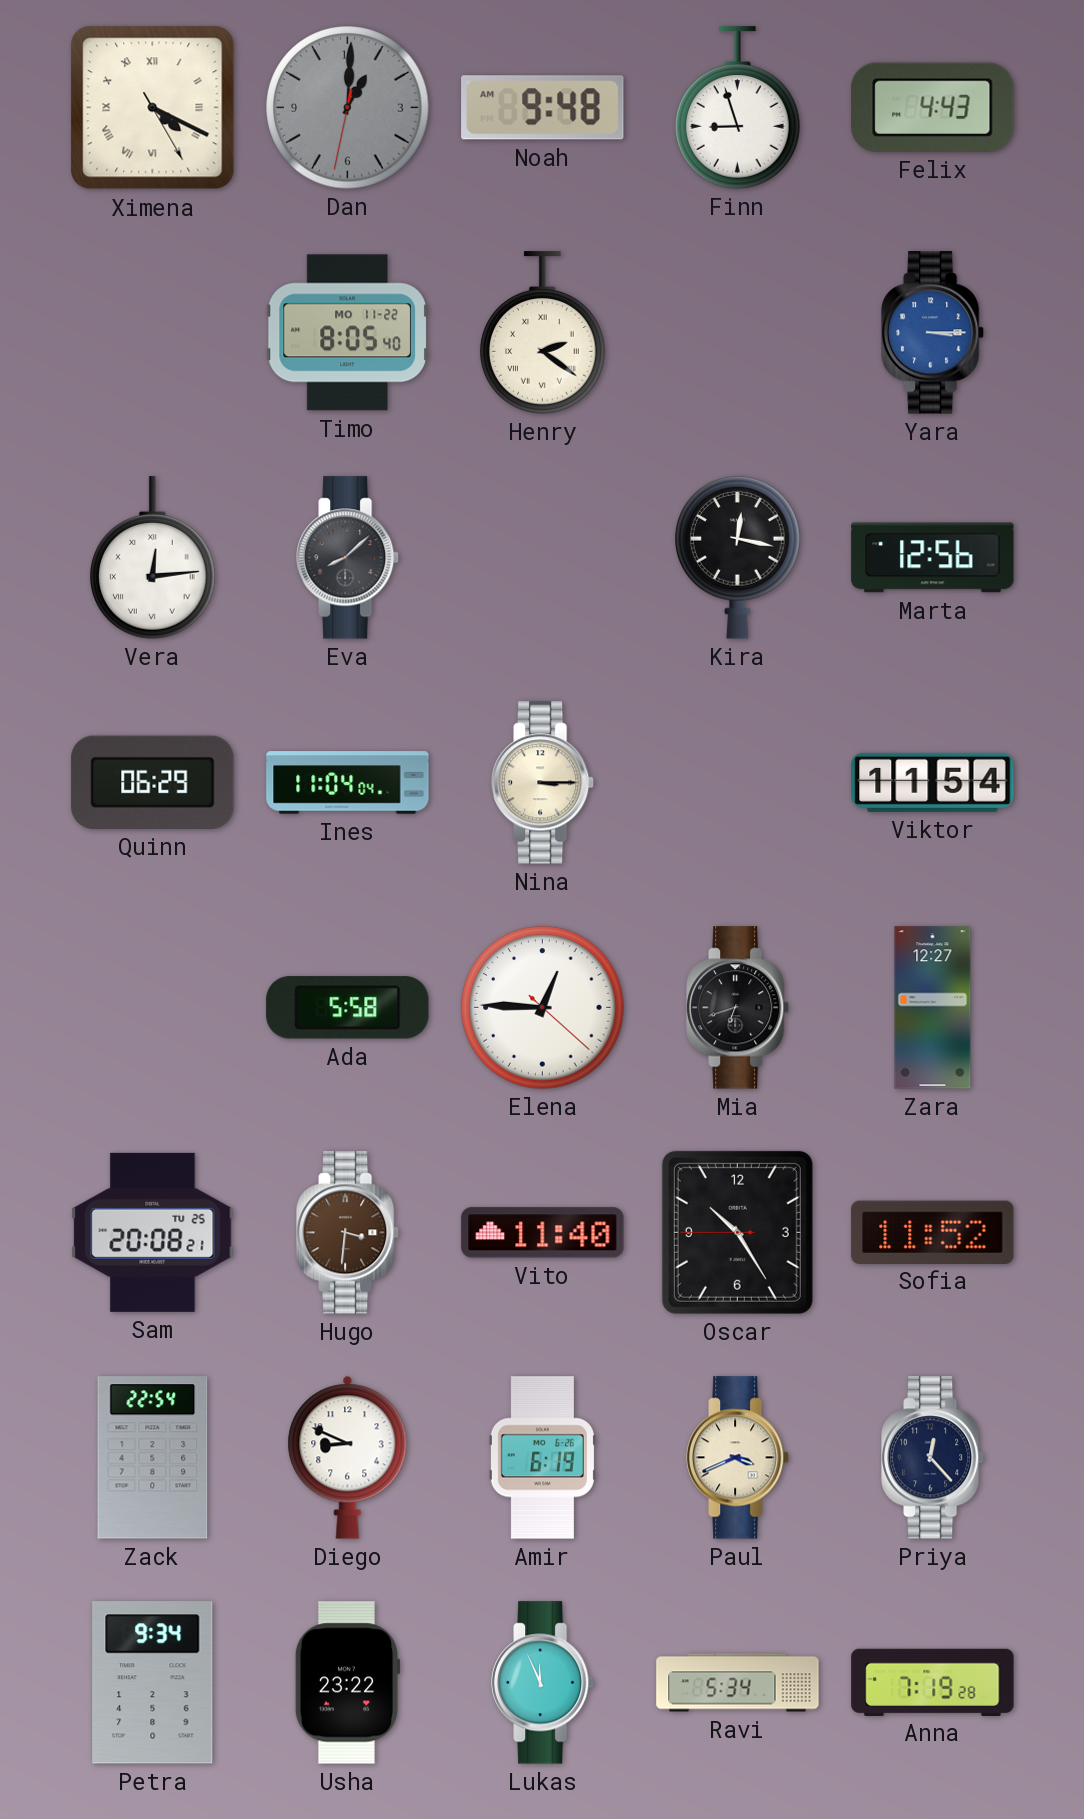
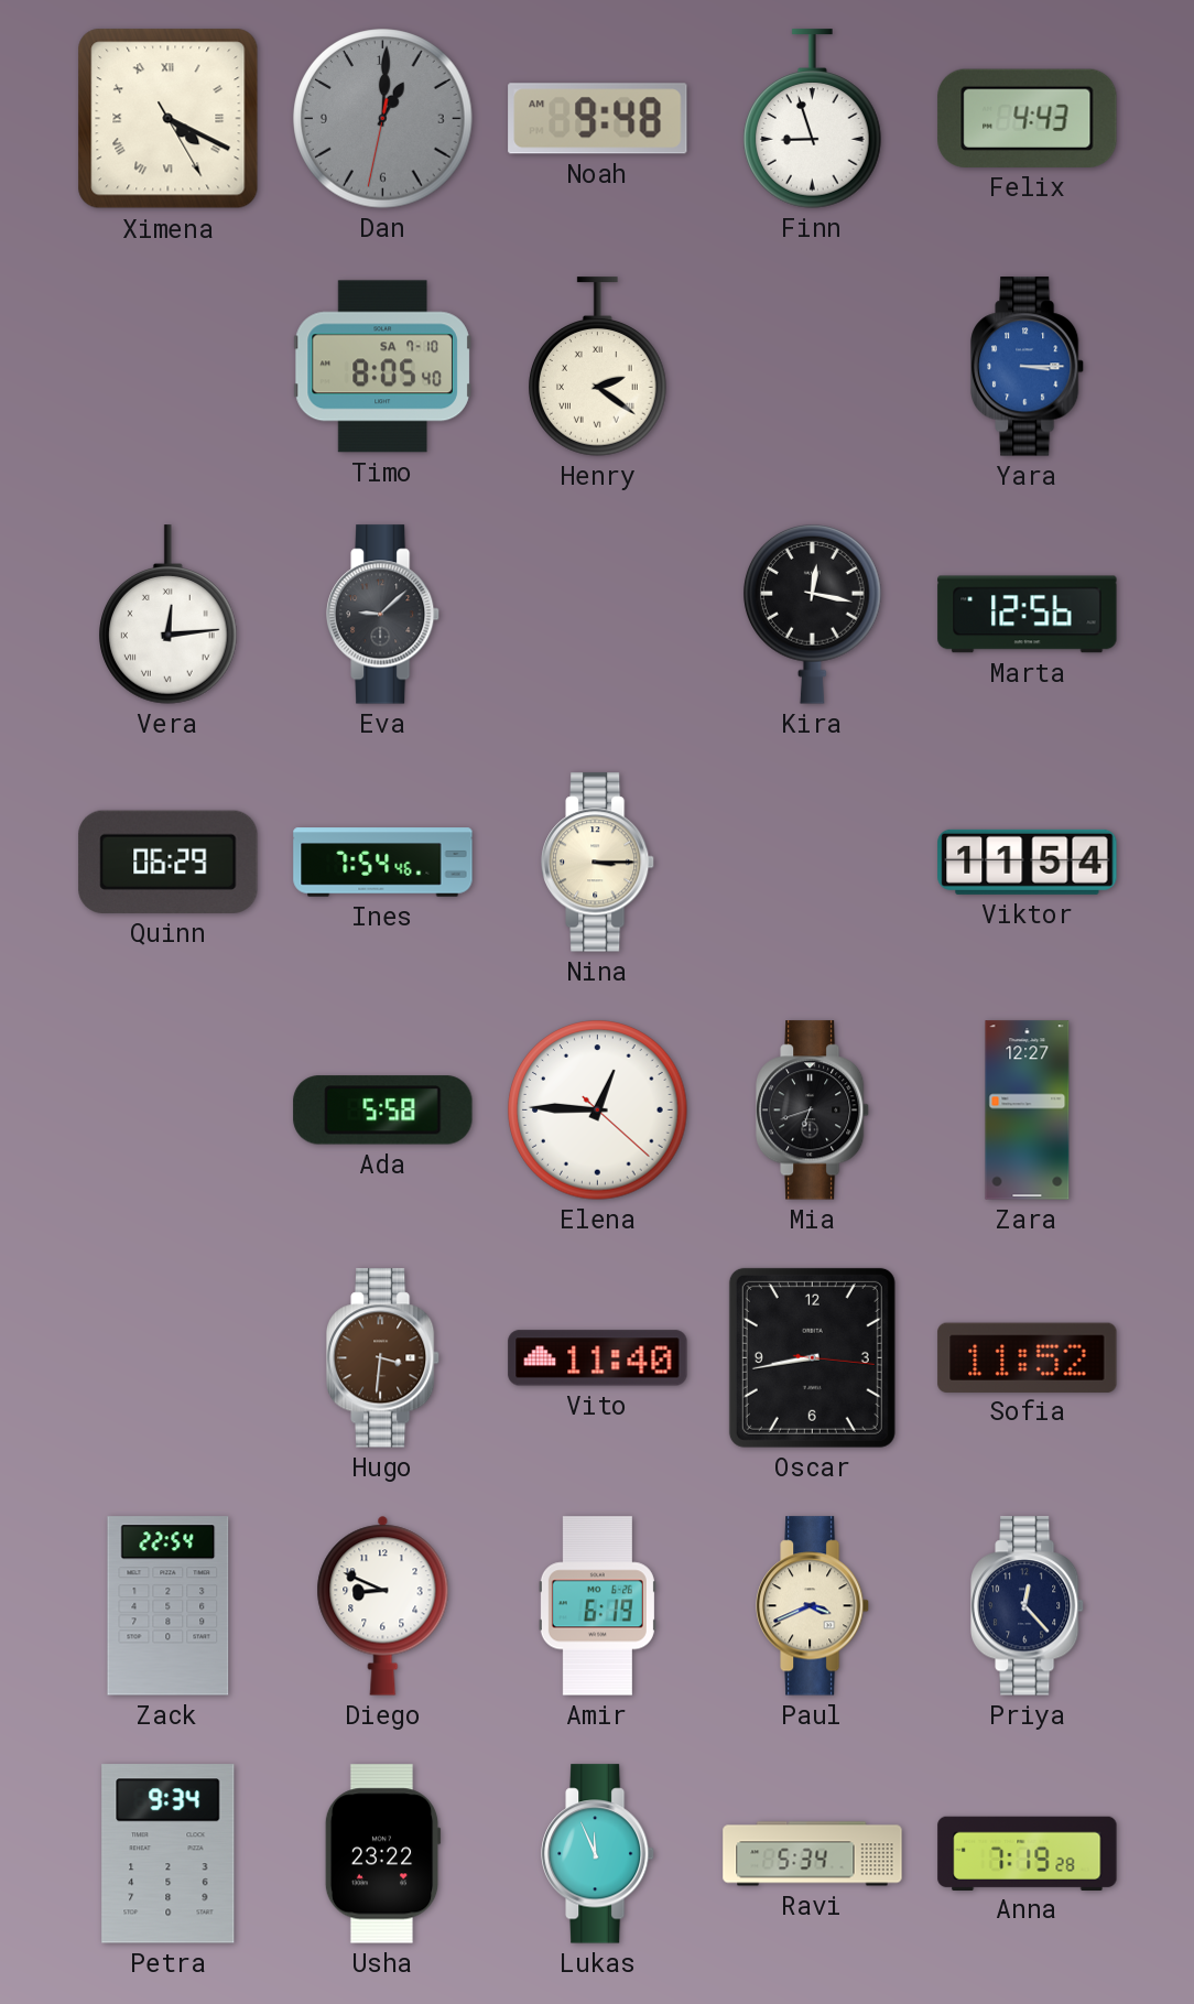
Timo date: MO 11-22 -> SA 7-10
Eva: 8:08 -> 9:08
Ines: 11:04 -> 7:54
Sam: 20:08 -> none
Oscar: 10:24 -> 8:43
